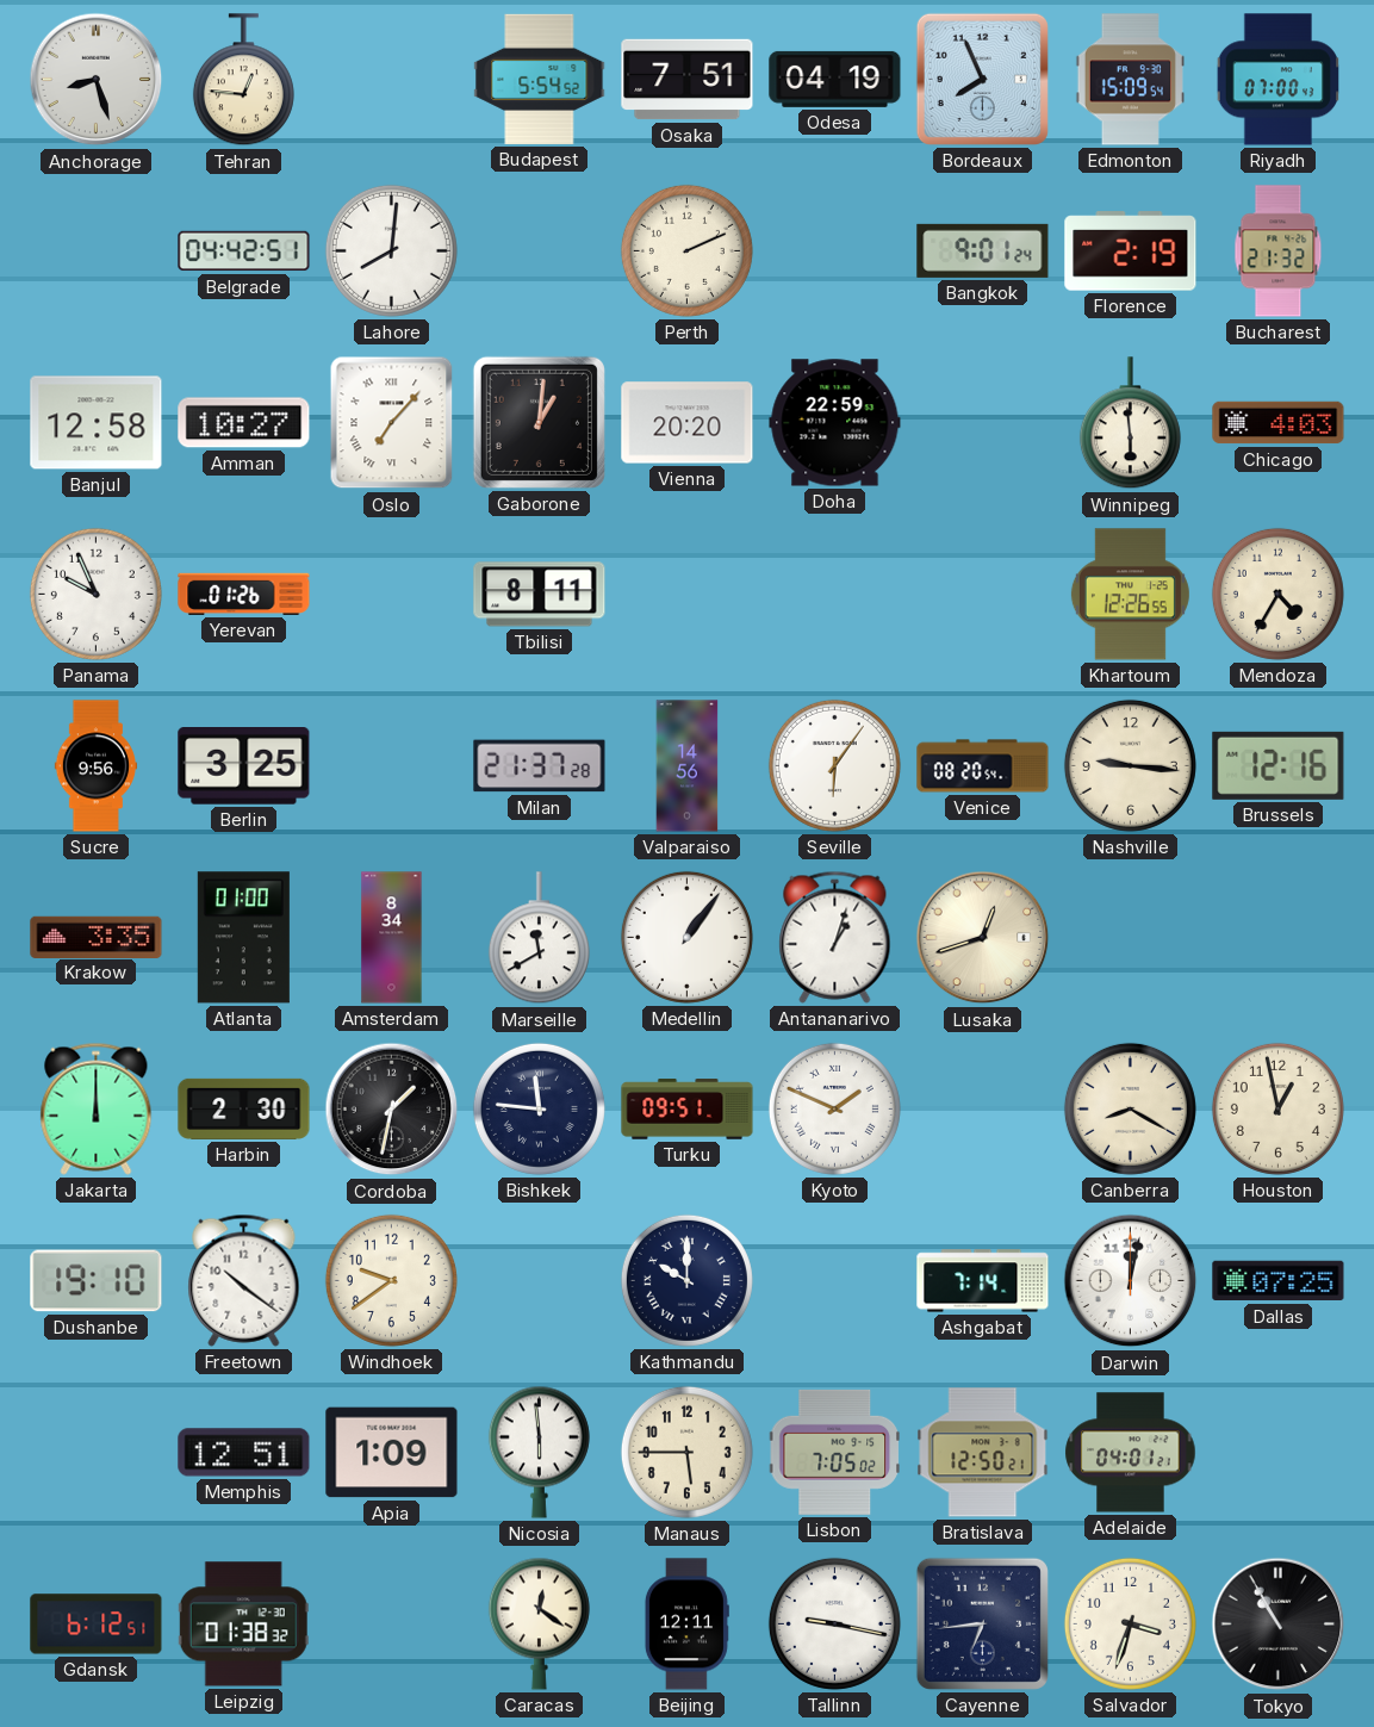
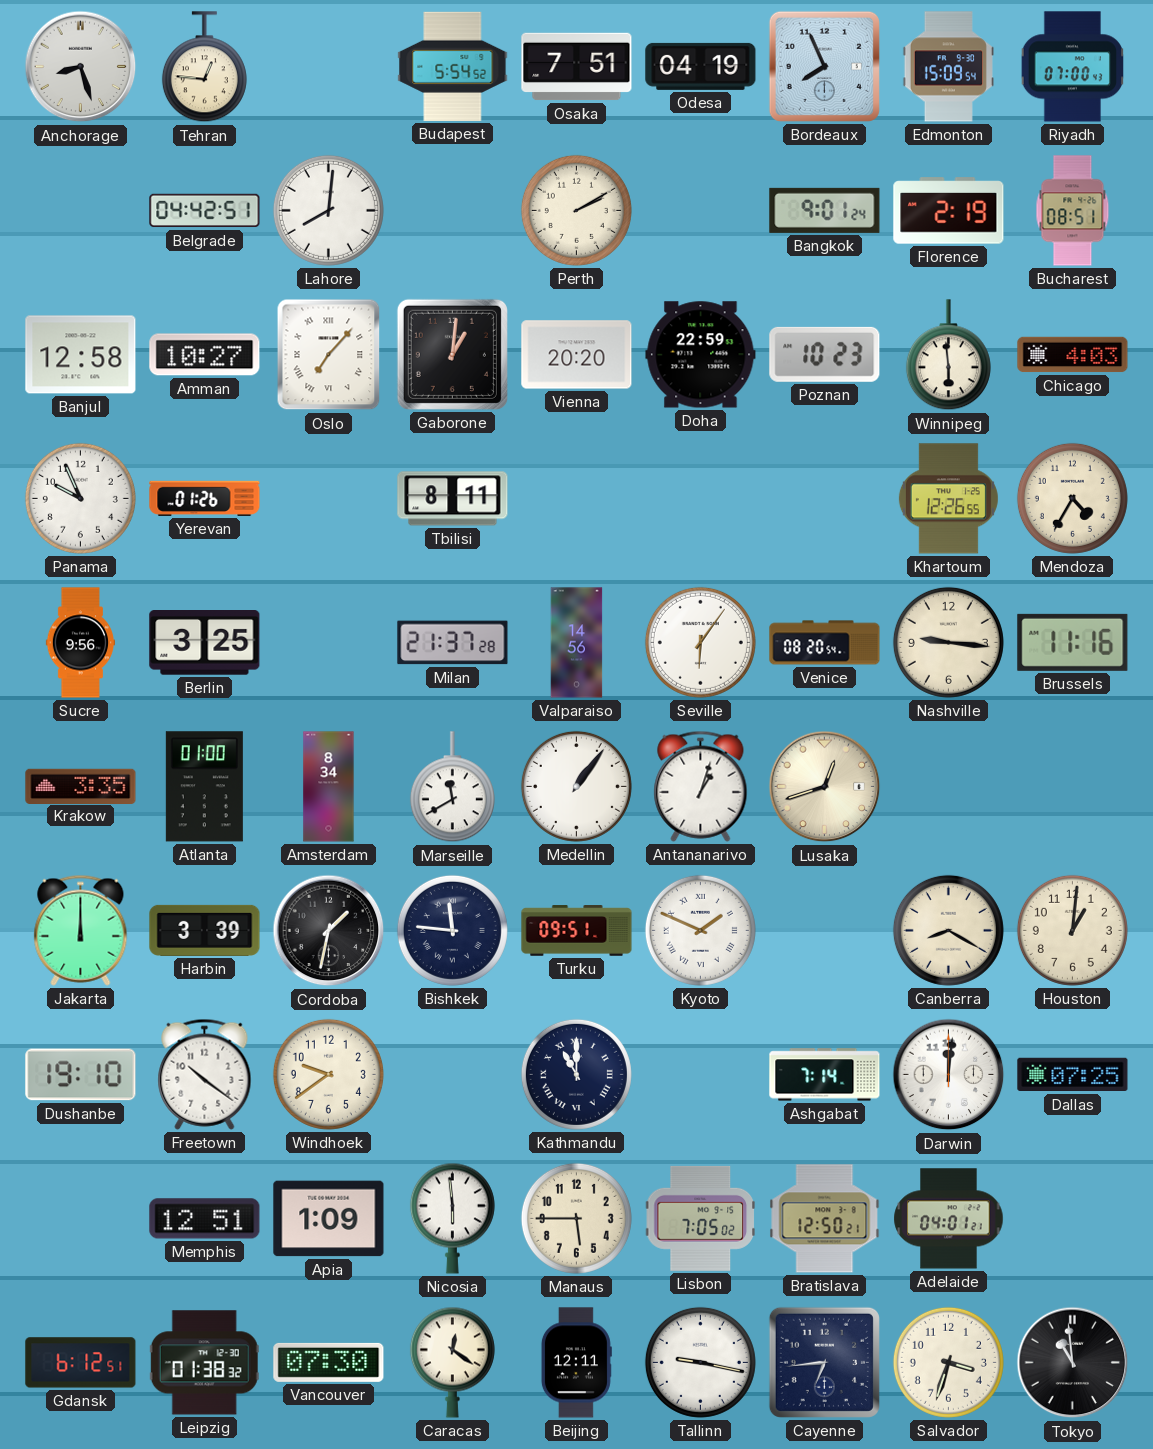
Perth: 2:11 -> 2:10
Bucharest: 21:32 -> 08:51
Poznan: none -> 10:23
Brussels: 12:16 -> 11:16
Harbin: 2:30 -> 3:39
Houston: 12:58 -> 1:01
Kathmandu: 10:00 -> 11:00
Darwin: 12:02 -> 12:01
Vancouver: none -> 07:30
Tokyo: 10:55 -> 10:59
